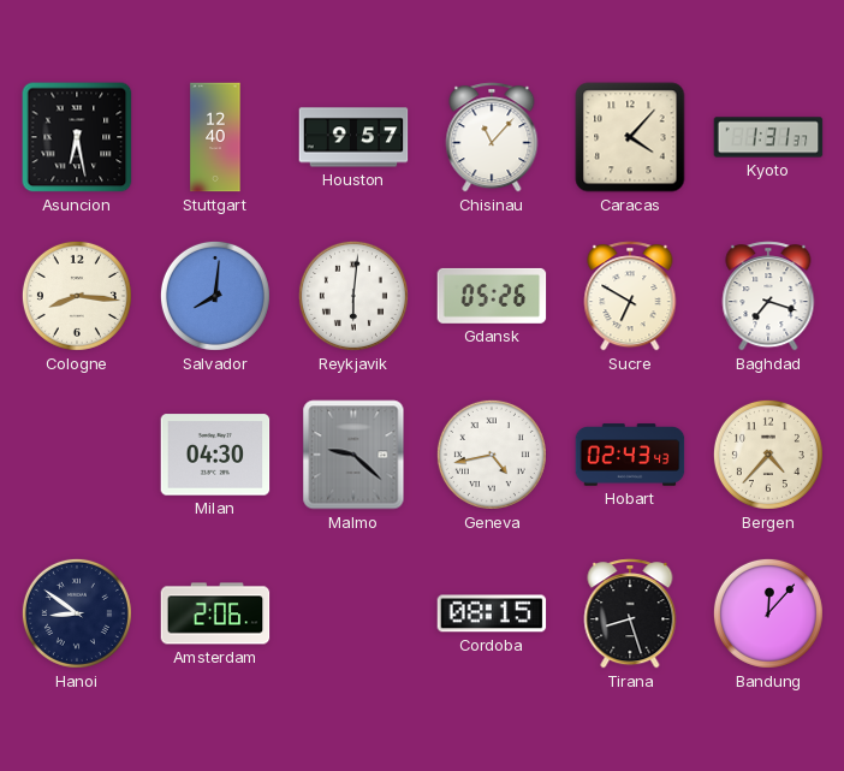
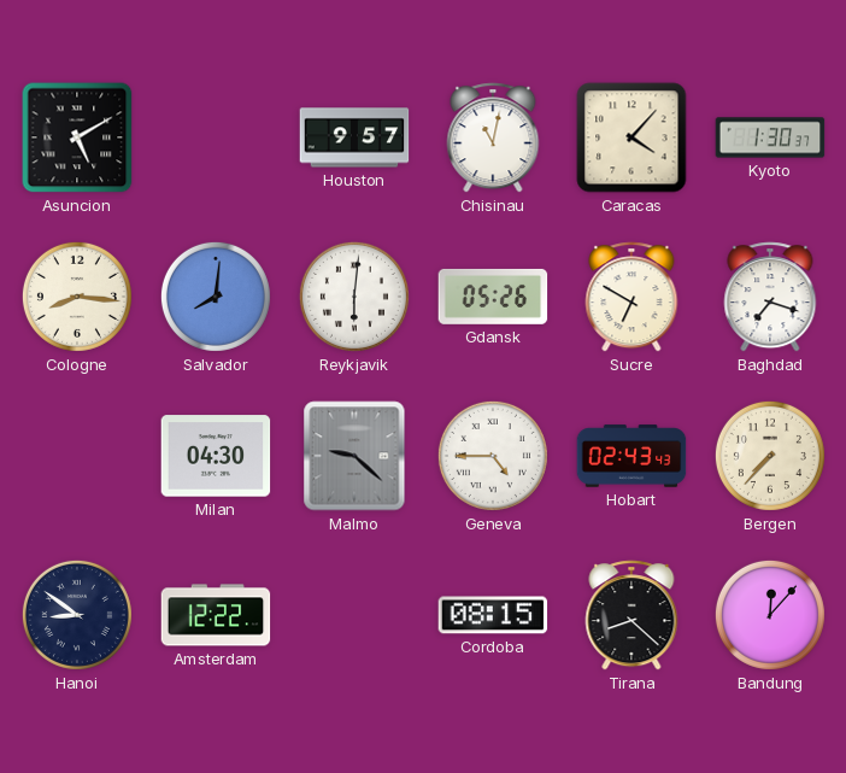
Asuncion: 6:28 -> 5:10
Stuttgart: 12:40 -> none
Chisinau: 11:07 -> 11:02
Kyoto: 1:31 -> 1:30
Geneva: 4:43 -> 4:45
Bergen: 4:37 -> 7:37
Amsterdam: 2:06 -> 12:22
Tirana: 8:27 -> 8:22
